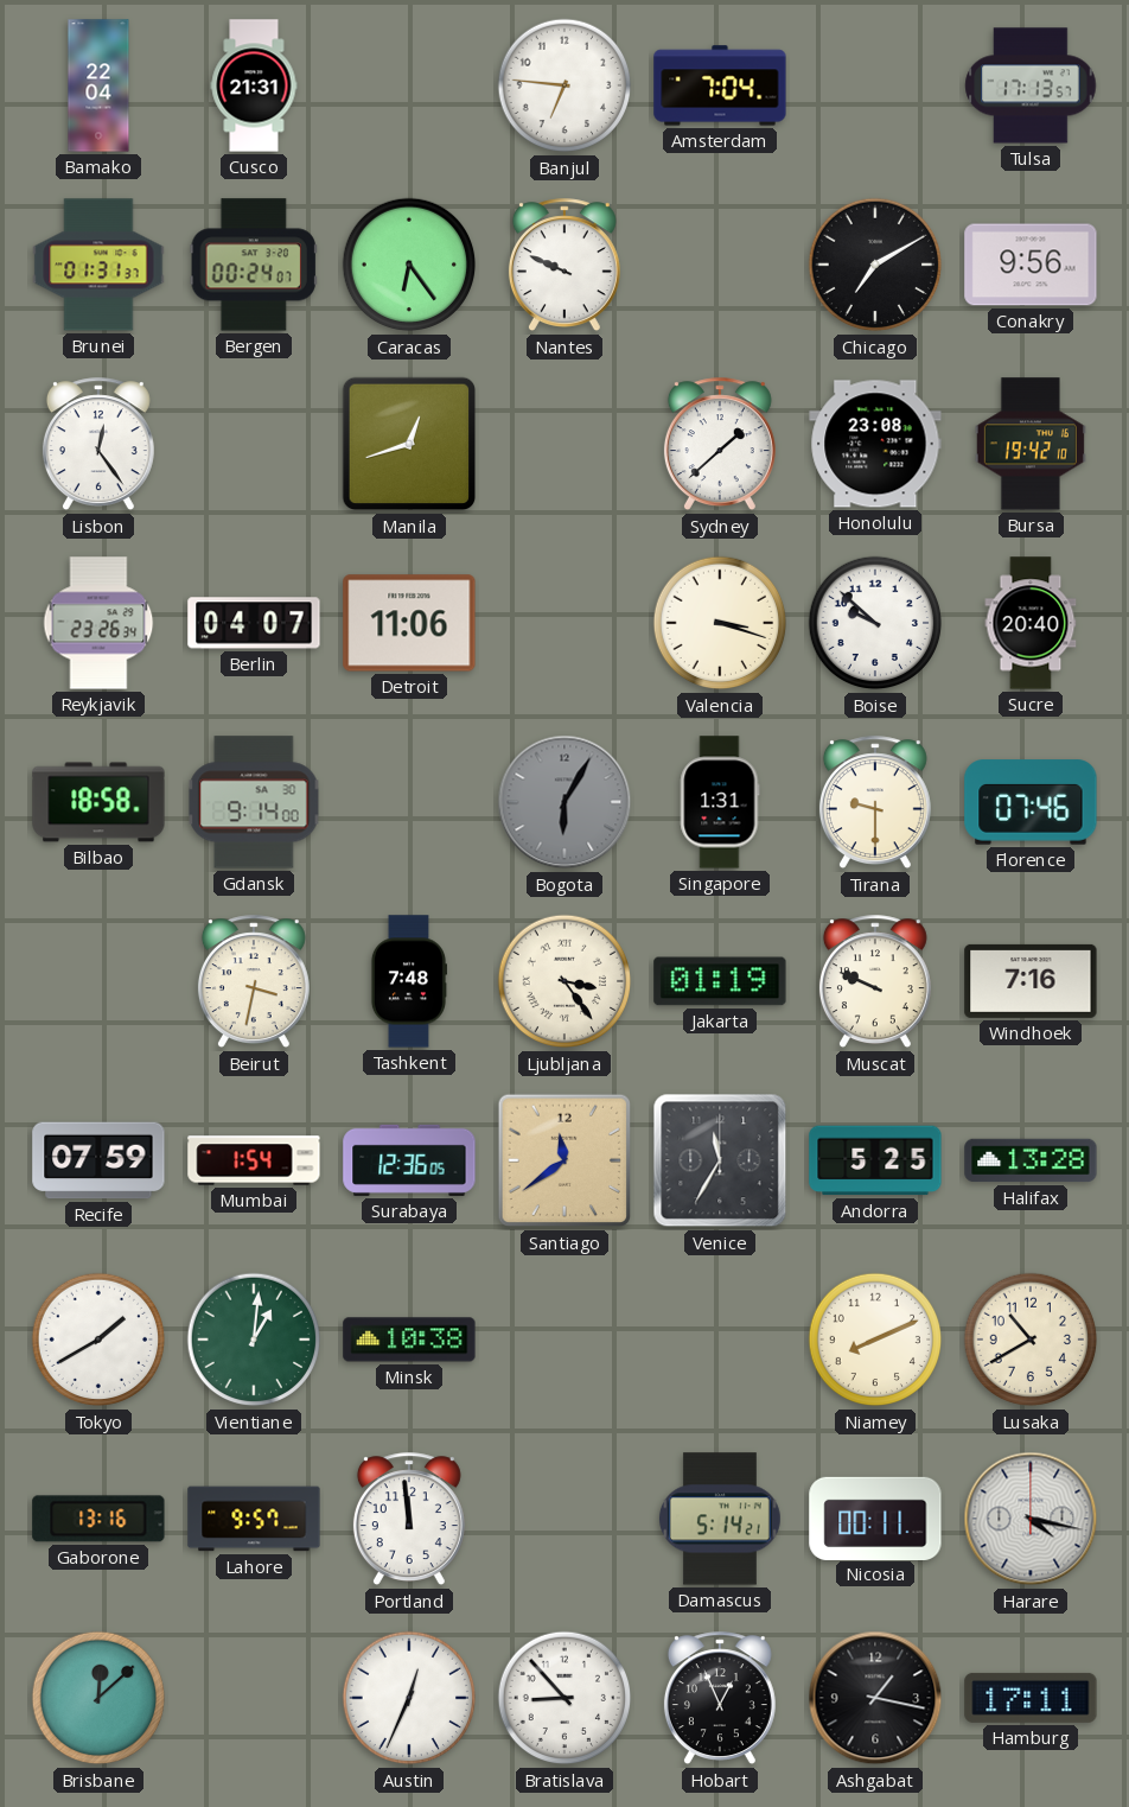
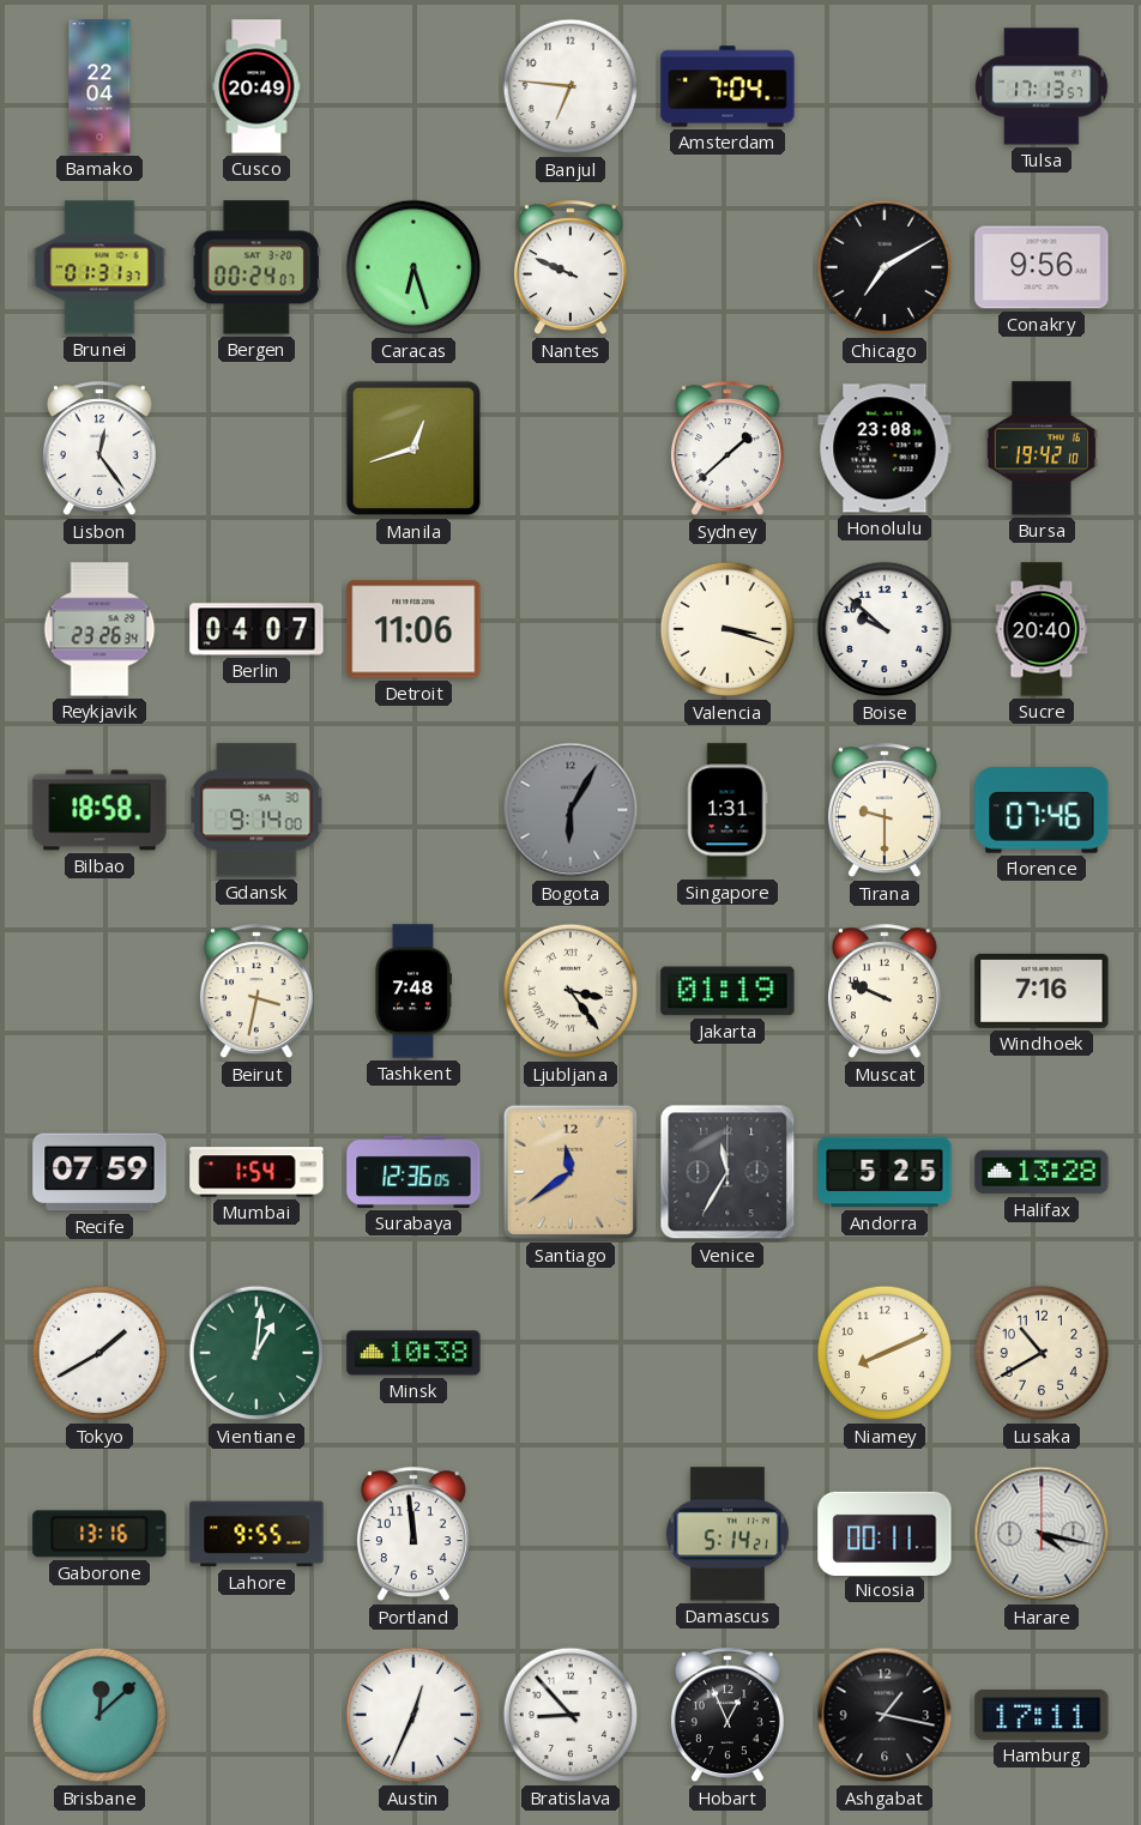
Cusco: 21:31 -> 20:49
Caracas: 6:24 -> 6:27
Lahore: 9:57 -> 9:55
